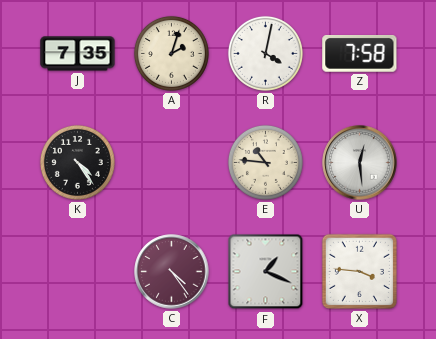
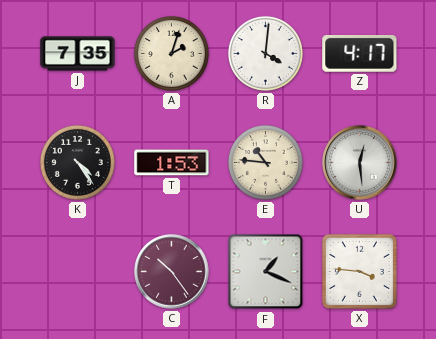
R: 4:02 -> 4:01
Z: 7:58 -> 4:17
T: none -> 1:53
C: 4:24 -> 10:24
